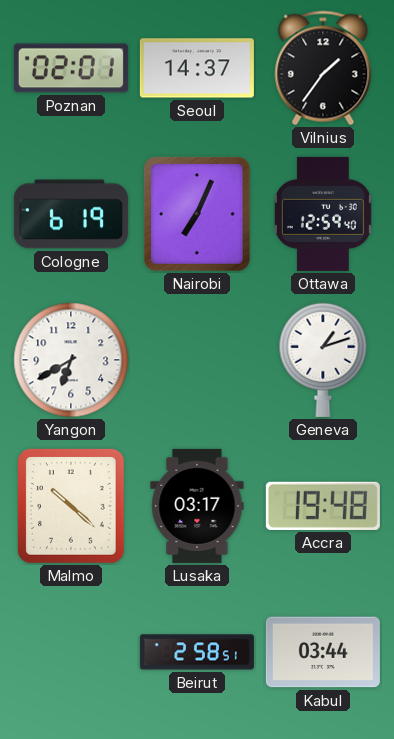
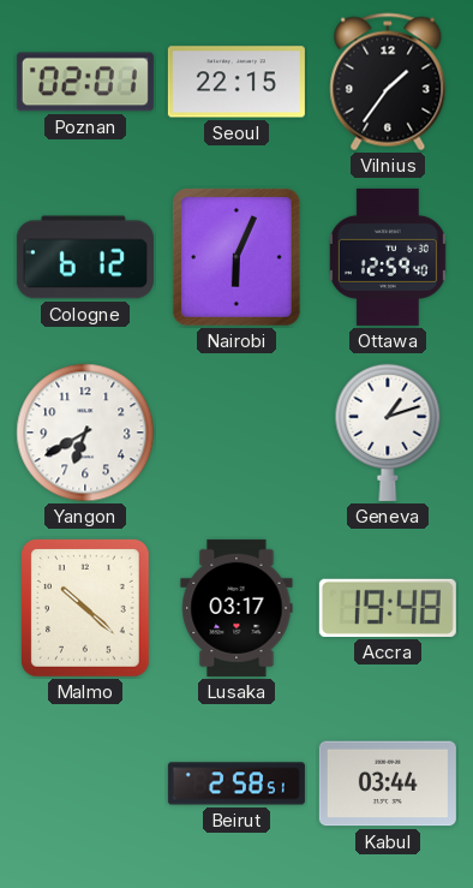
Seoul: 14:37 -> 22:15
Cologne: 6:19 -> 6:12
Nairobi: 7:04 -> 6:04
